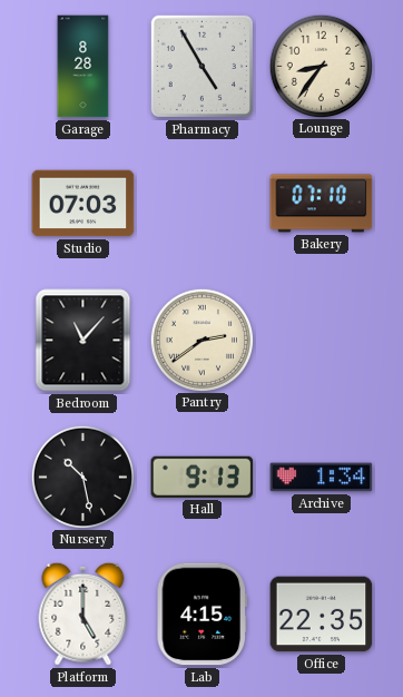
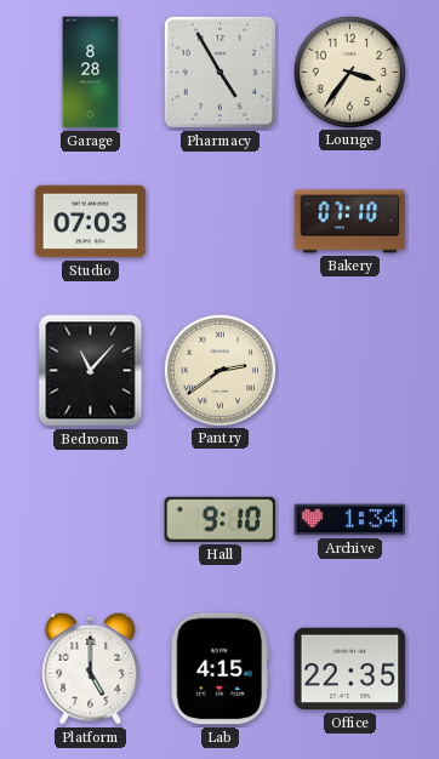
Lounge: 8:36 -> 3:36
Nursery: 10:28 -> none
Hall: 9:13 -> 9:10
